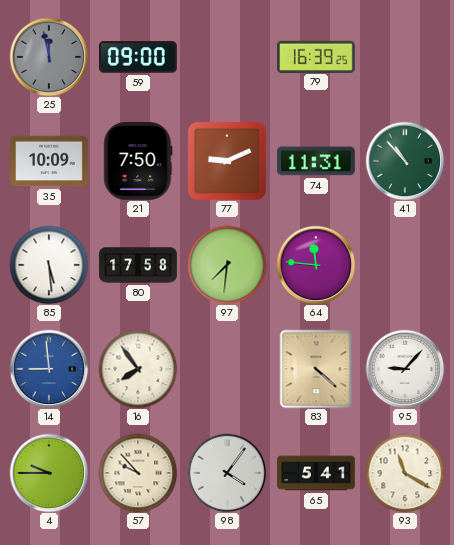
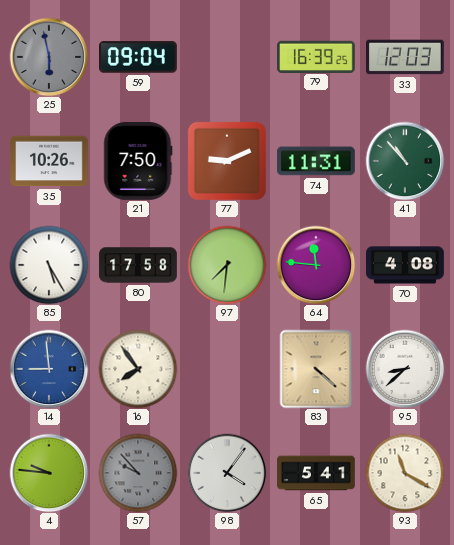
25: 11:58 -> 5:58
59: 09:00 -> 09:04
33: none -> 12:03
35: 10:09 -> 10:26
85: 5:29 -> 5:25
70: none -> 4:08
95: 9:07 -> 8:38
4: 9:45 -> 9:46
57 dial: cream -> grey
